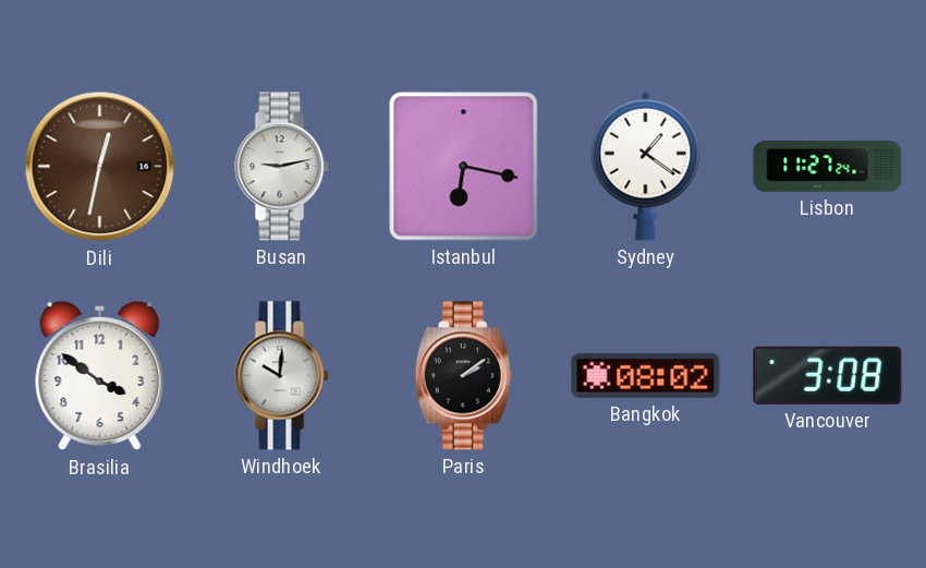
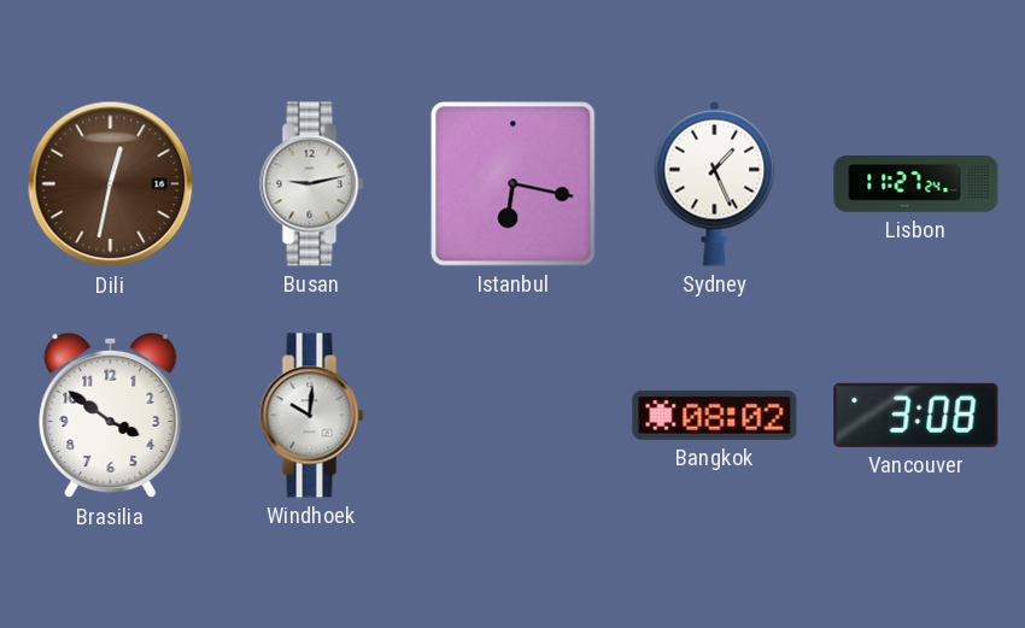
Sydney: 1:21 -> 1:26
Paris: 2:09 -> none
